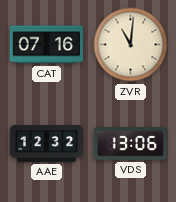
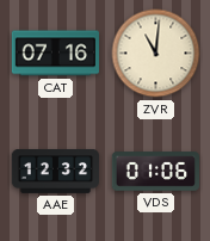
VDS: 13:06 -> 01:06
